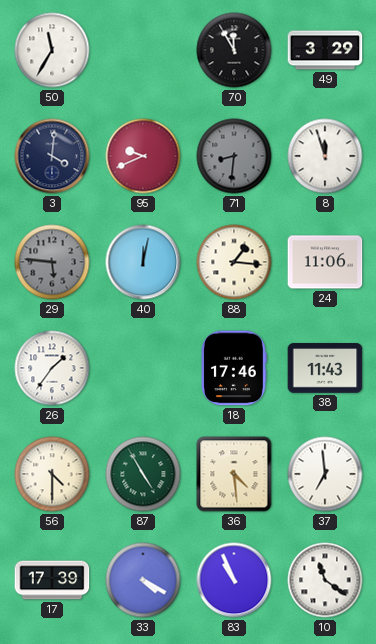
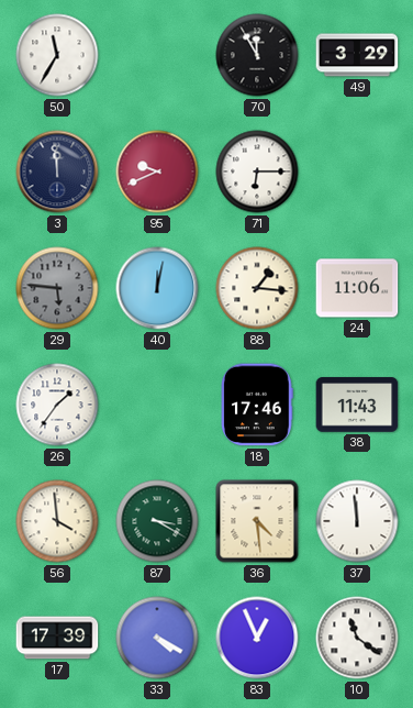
3: 4:01 -> 11:59
71: 8:31 -> 6:15
71 dial: grey -> white
8: 11:57 -> none
56: 4:30 -> 3:59
87: 4:55 -> 3:20
37: 6:59 -> 11:59
83: 10:56 -> 12:56
